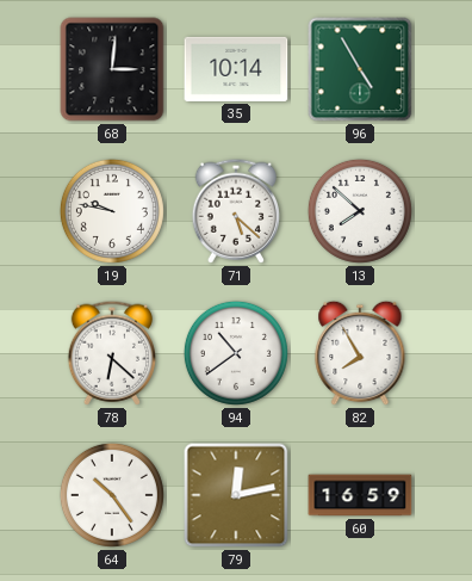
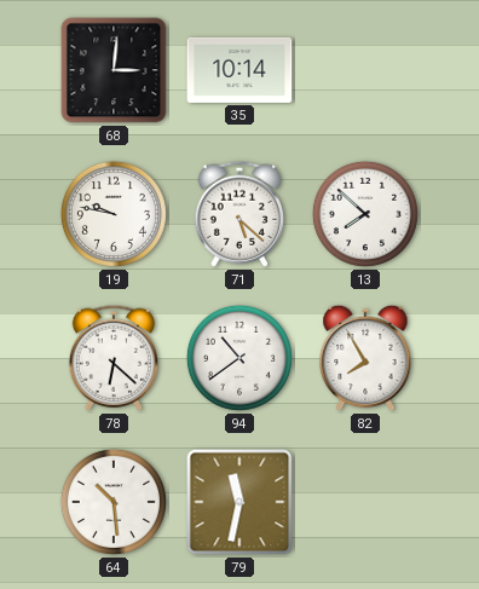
96: 4:55 -> none
64: 10:24 -> 10:29
79: 12:13 -> 11:32
60: 16:59 -> none
